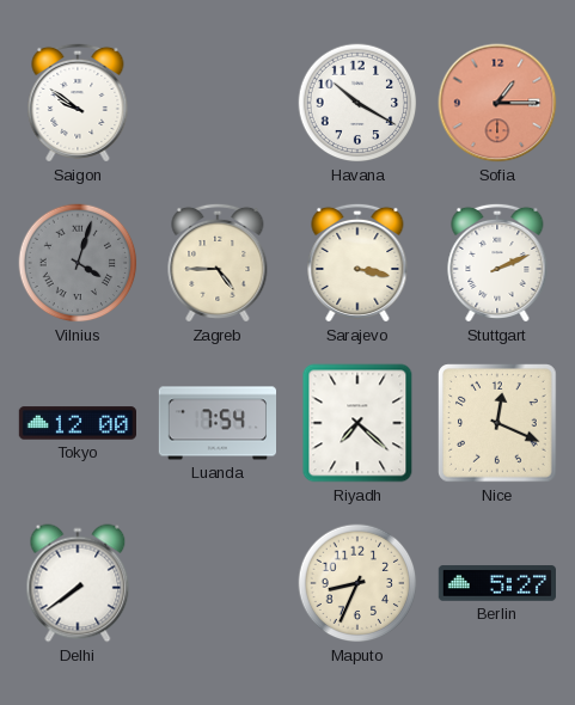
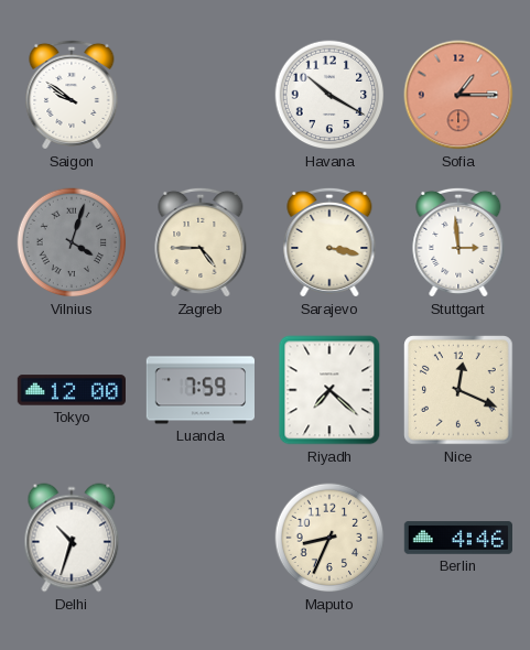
Stuttgart: 2:11 -> 2:59
Luanda: 7:54 -> 7:59
Delhi: 7:39 -> 10:33
Berlin: 5:27 -> 4:46
